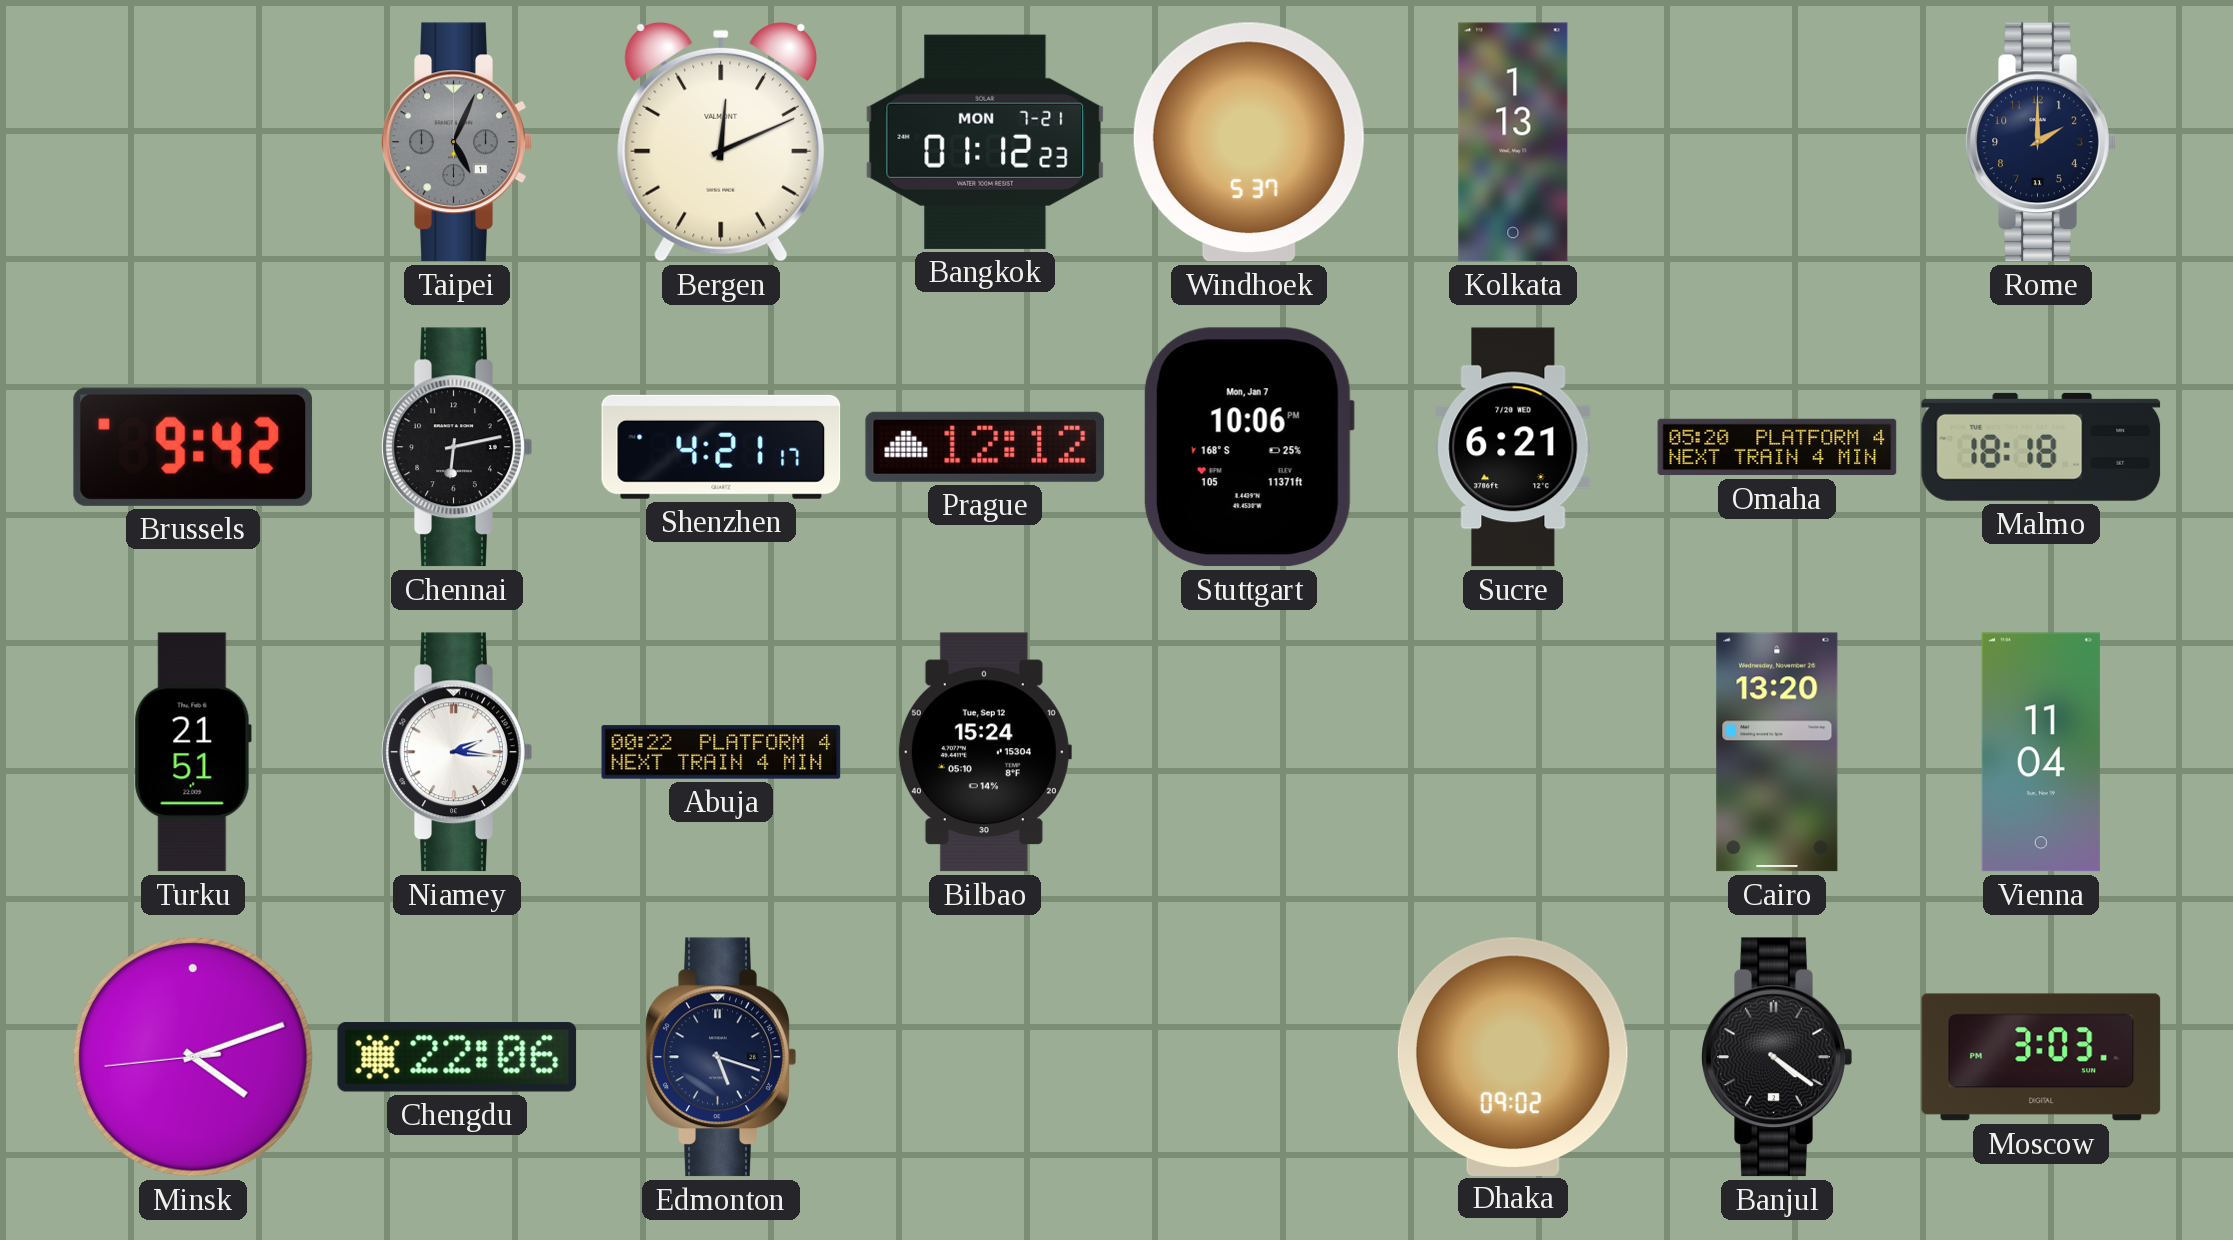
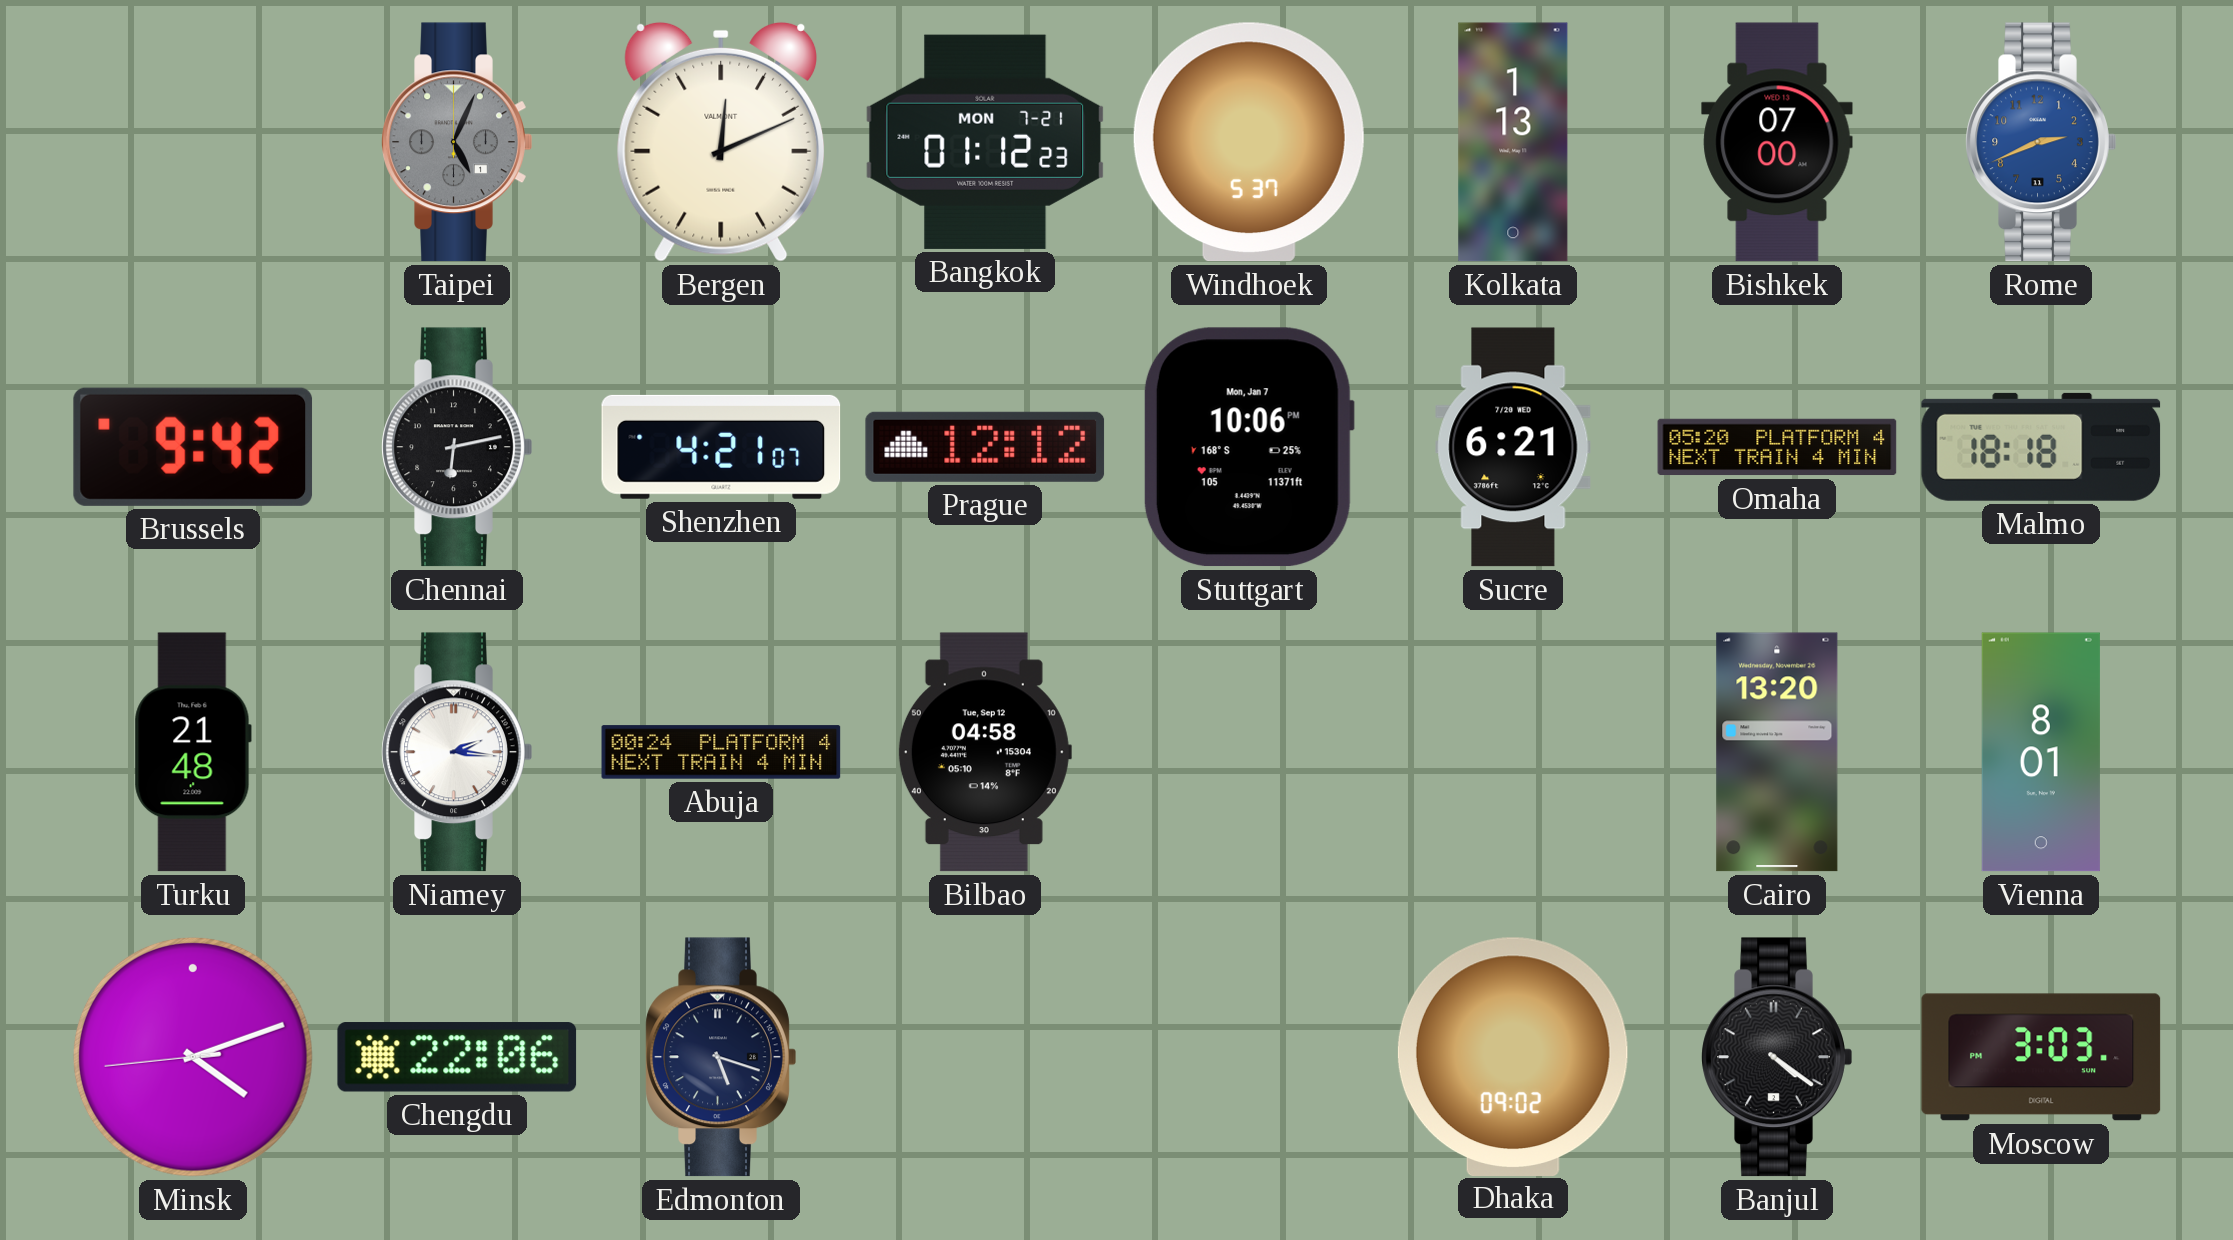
Bishkek: none -> 07:00
Rome: 2:00 -> 2:41
Rome dial: navy -> blue
Shenzhen: 4:21:17 -> 4:21:07
Turku: 21:51 -> 21:48
Abuja: 00:22 -> 00:24
Bilbao: 15:24 -> 04:58
Vienna: 11:04 -> 8:01
